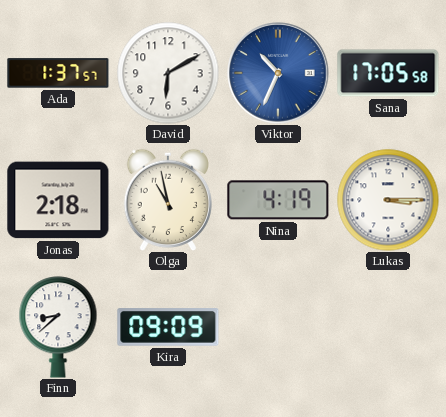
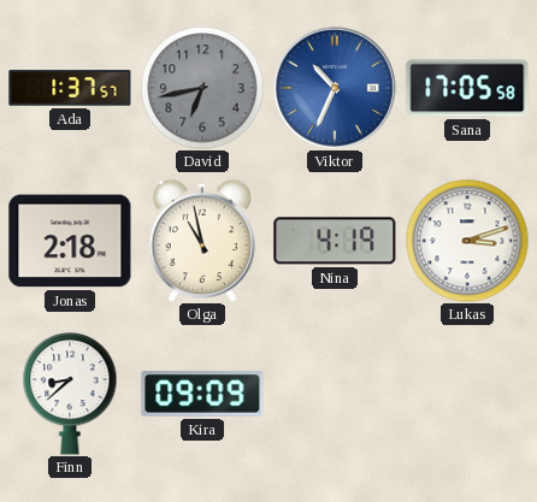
David: 6:10 -> 6:43
David dial: white -> grey
Lukas: 3:15 -> 3:12
